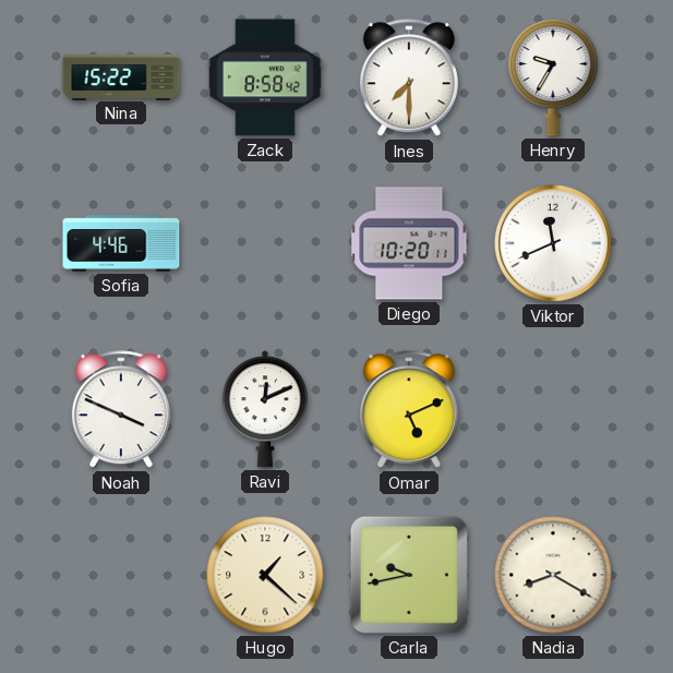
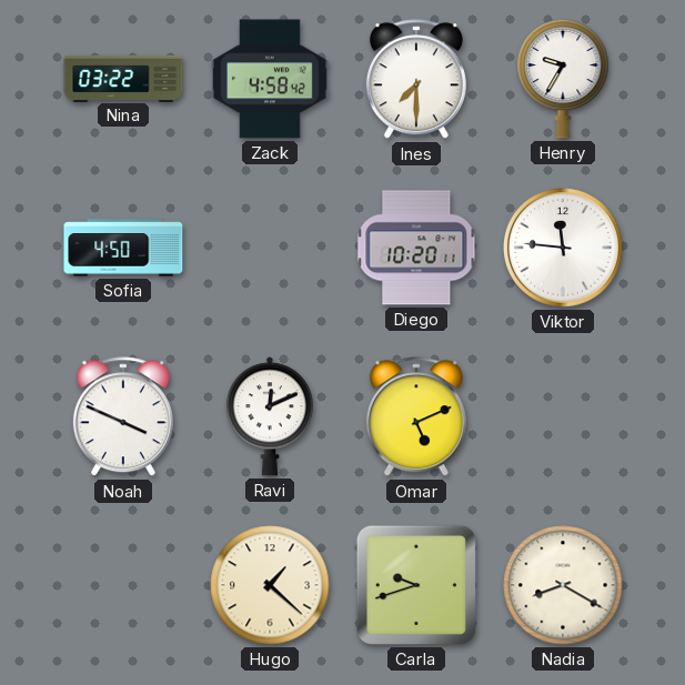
Nina: 15:22 -> 03:22
Zack: 8:58 -> 4:58
Sofia: 4:46 -> 4:50
Viktor: 11:41 -> 11:46
Carla: 9:43 -> 9:42
